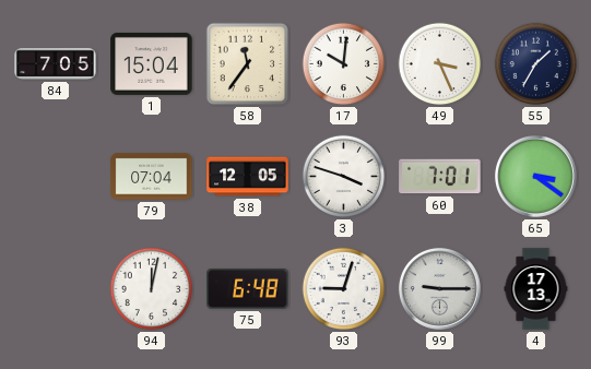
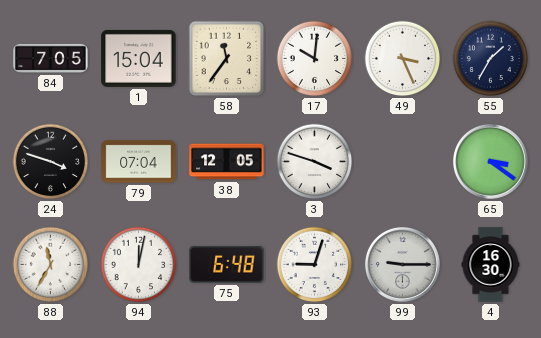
24: none -> 3:48
60: 7:01 -> none
88: none -> 11:35
4: 17:13 -> 16:30
